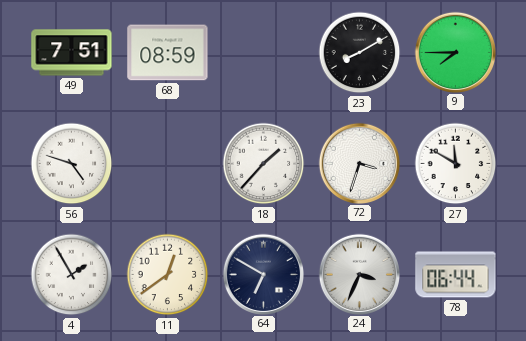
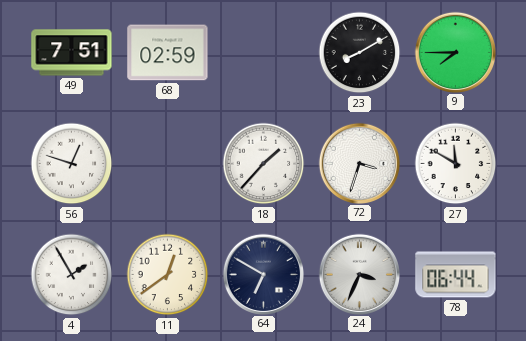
68: 08:59 -> 02:59
56: 4:48 -> 12:48
